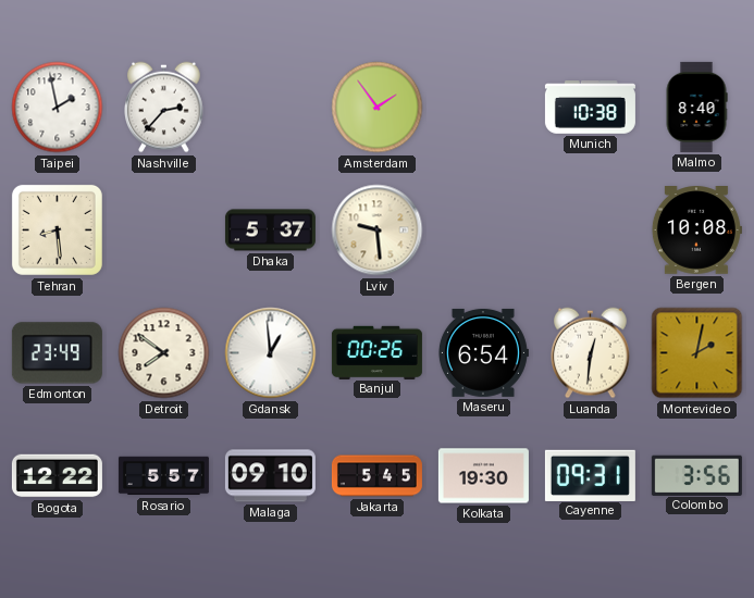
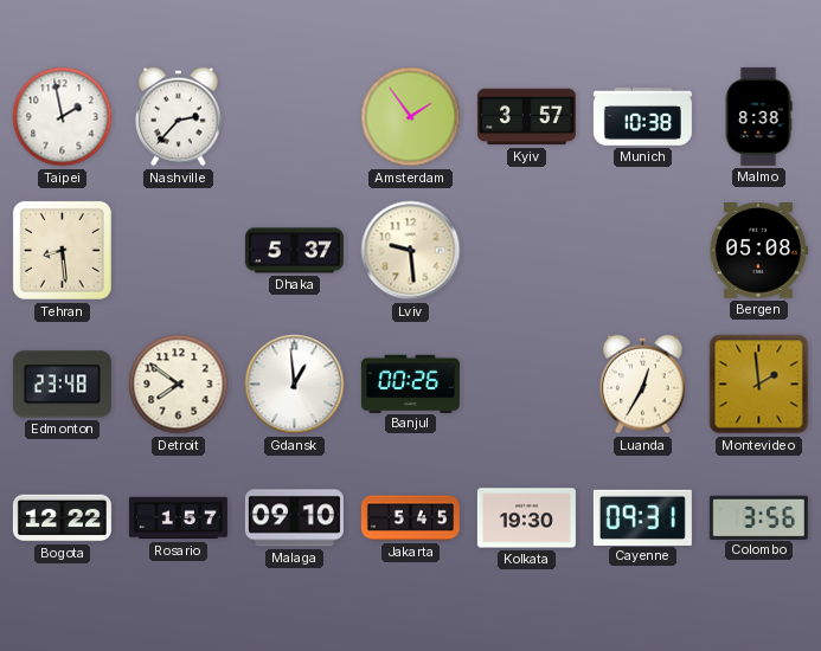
Kyiv: none -> 3:57
Malmo: 8:40 -> 8:38
Bergen: 10:08 -> 05:08
Edmonton: 23:49 -> 23:48
Maseru: 6:54 -> none
Luanda: 12:31 -> 12:35
Montevideo: 2:02 -> 1:59
Rosario: 5:57 -> 1:57
